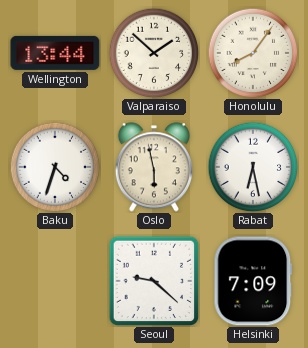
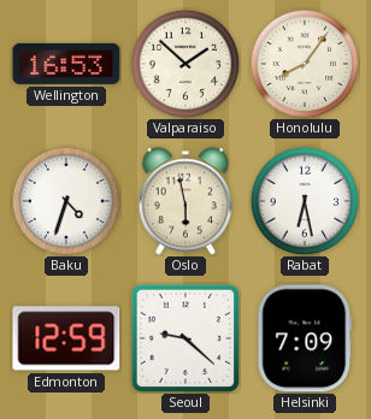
Wellington: 13:44 -> 16:53
Edmonton: none -> 12:59
